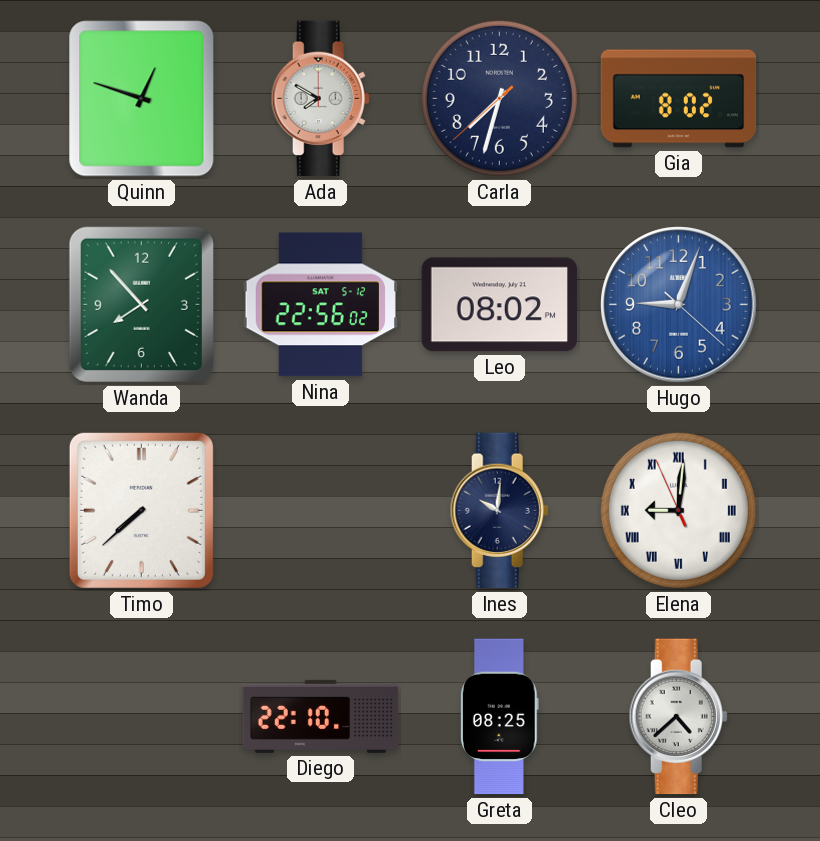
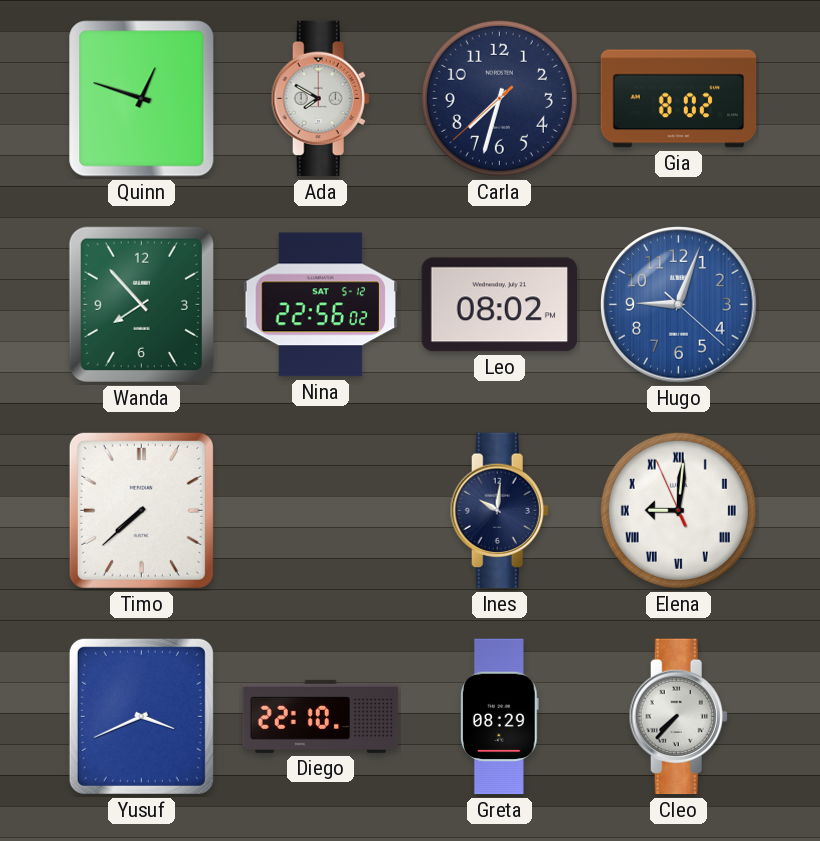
Yusuf: none -> 3:41
Greta: 08:25 -> 08:29
Cleo: 4:38 -> 7:37
